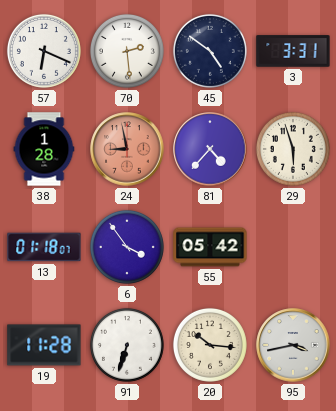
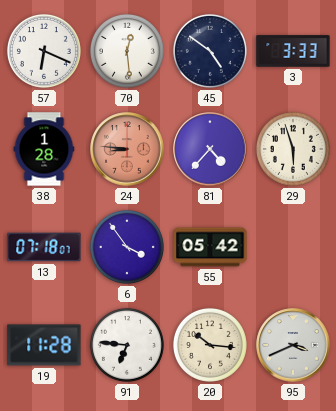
70: 2:29 -> 12:29
3: 3:31 -> 3:33
24: 8:58 -> 8:46
13: 01:18 -> 07:18
91: 6:33 -> 6:46
95: 3:43 -> 3:41
